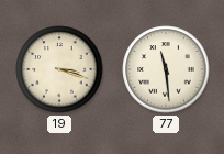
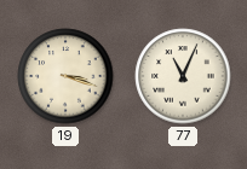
77: 11:29 -> 11:04
